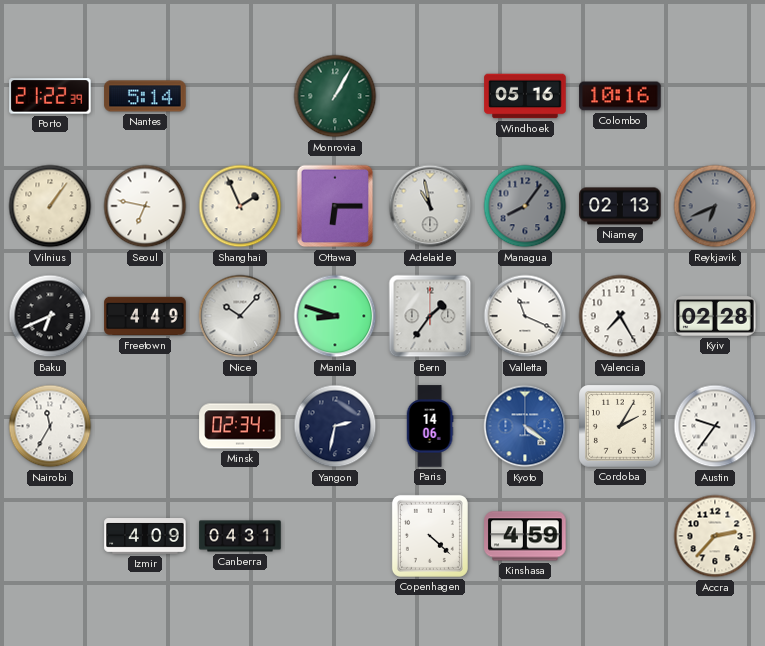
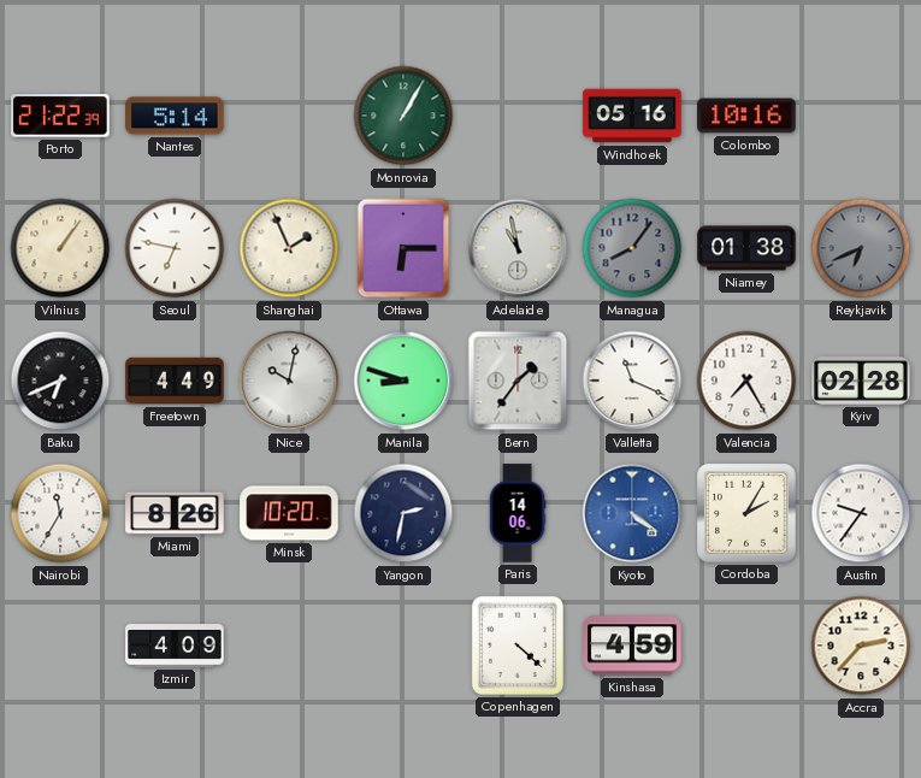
Niamey: 02:13 -> 01:38
Nice: 10:07 -> 10:02
Miami: none -> 8:26
Minsk: 02:34 -> 10:20
Canberra: 04:31 -> none
